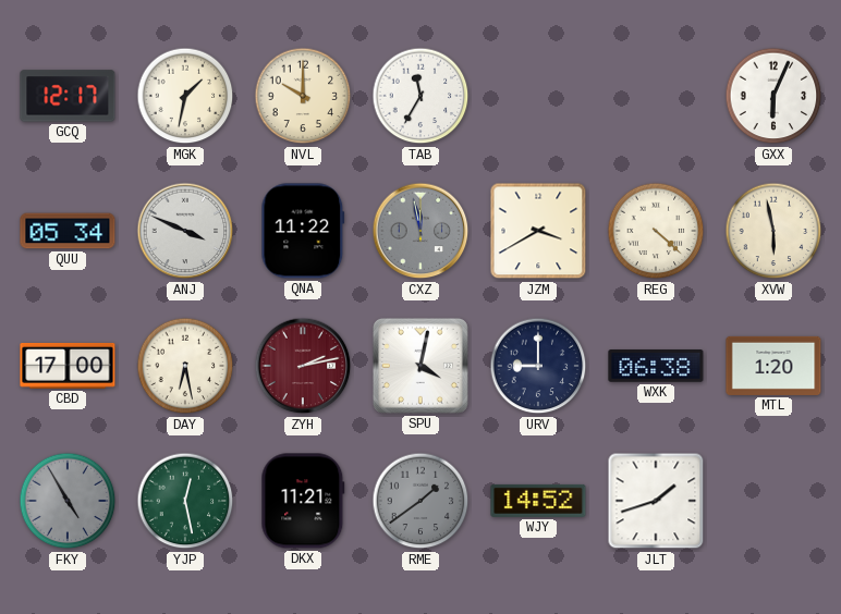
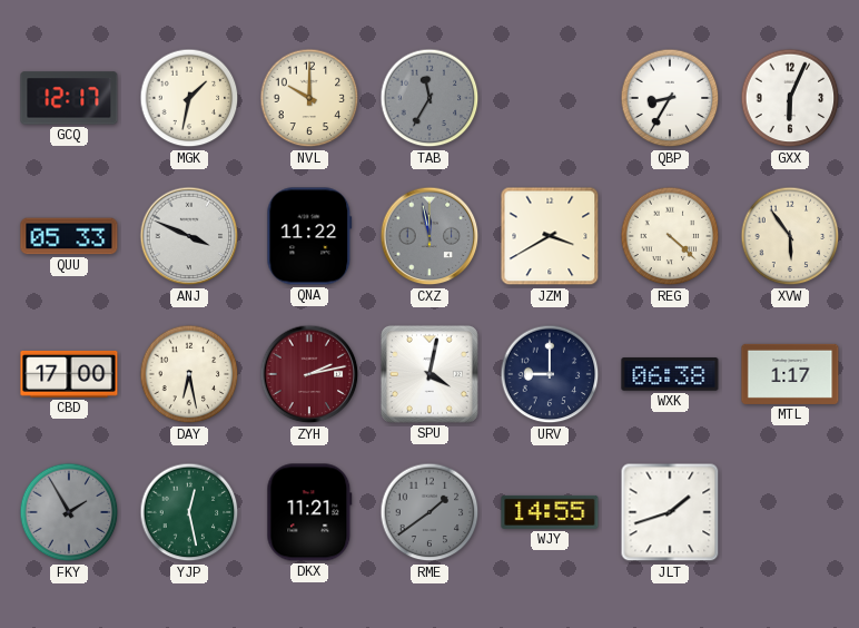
TAB dial: white -> grey
QBP: none -> 8:35
QUU: 05:34 -> 05:33
XVW: 5:58 -> 5:54
MTL: 1:20 -> 1:17
FKY: 4:55 -> 1:55
WJY: 14:52 -> 14:55
